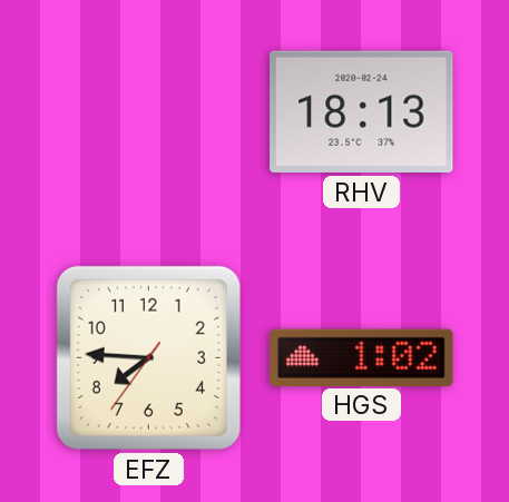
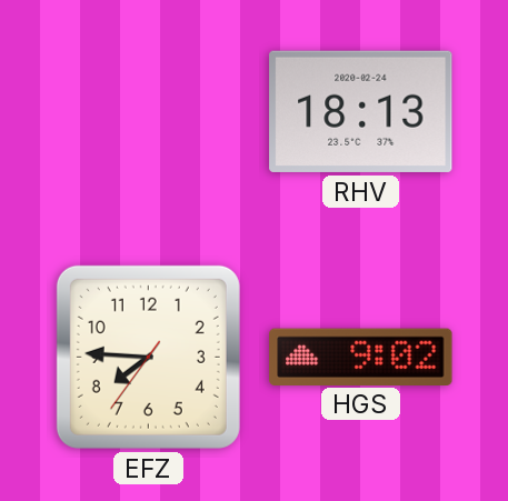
HGS: 1:02 -> 9:02
